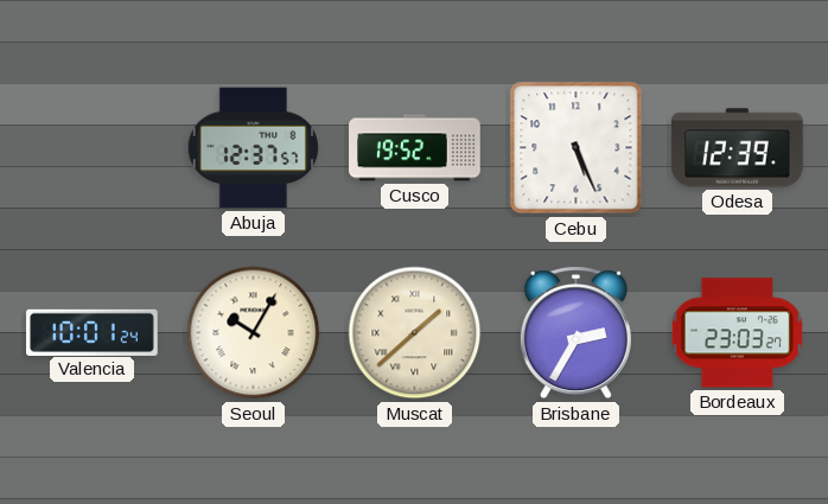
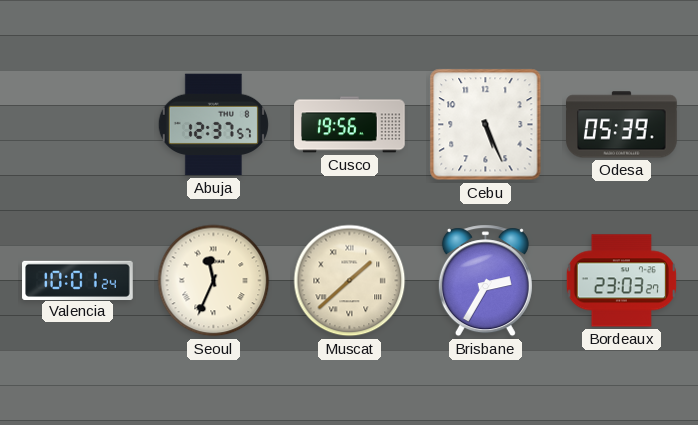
Cusco: 19:52 -> 19:56
Odesa: 12:39 -> 05:39
Seoul: 10:05 -> 11:34
